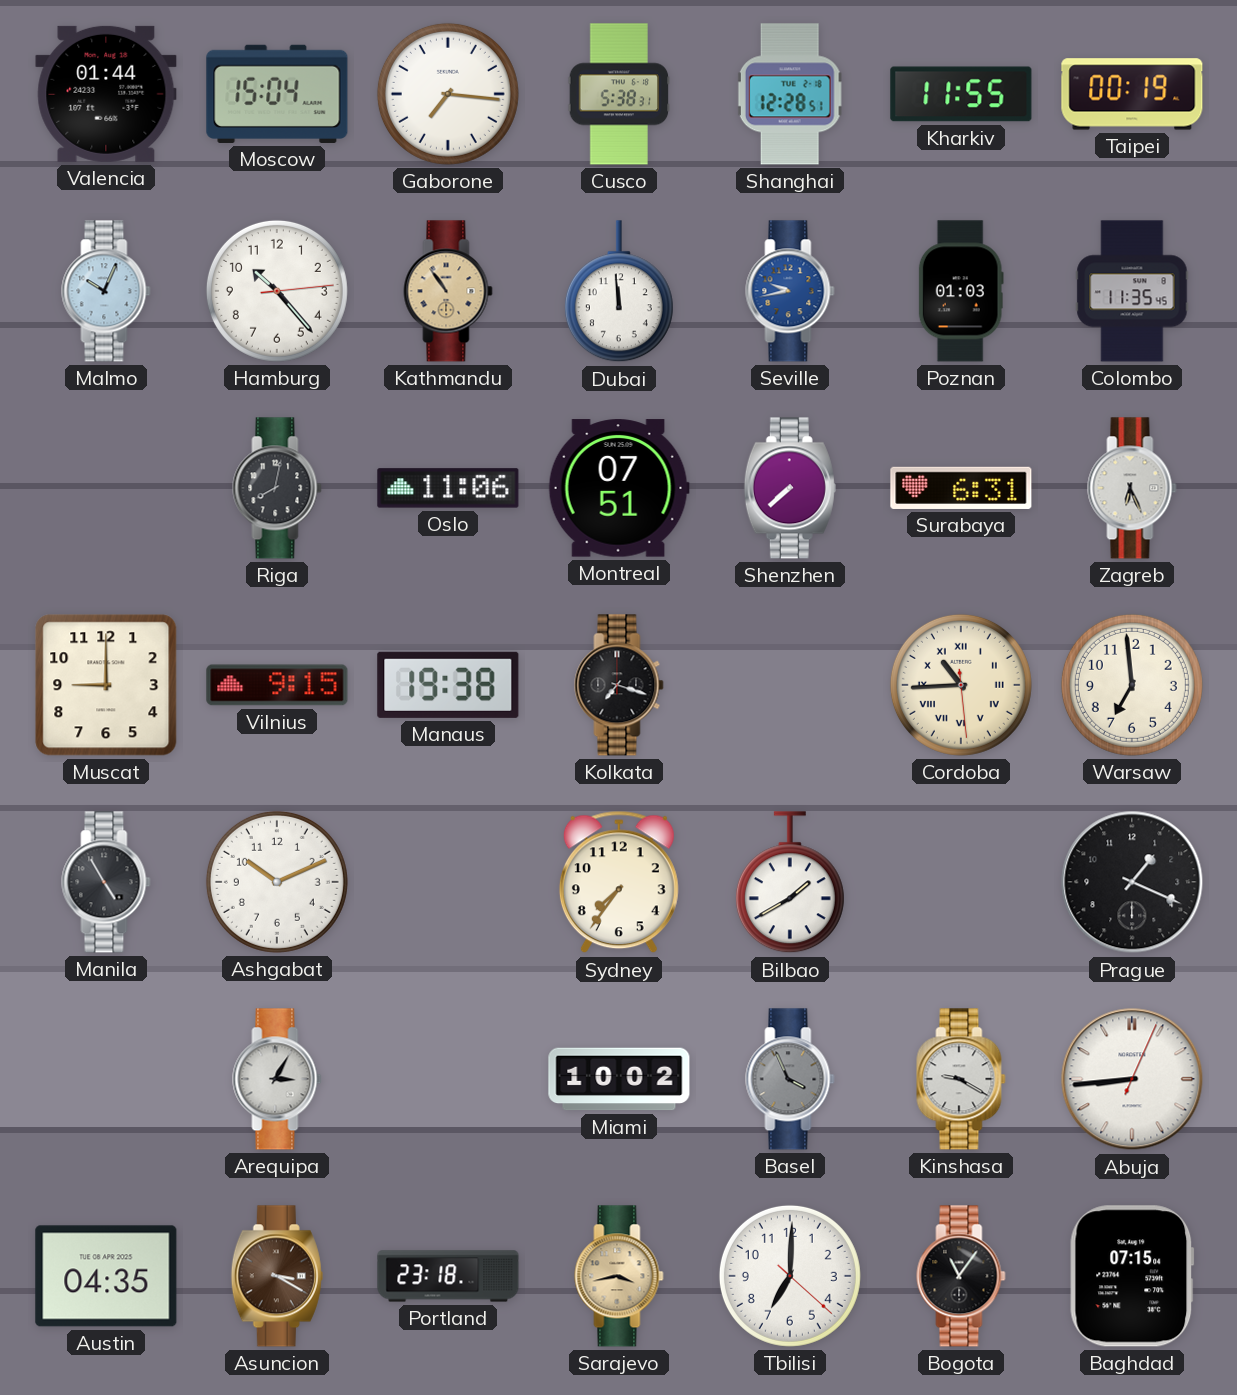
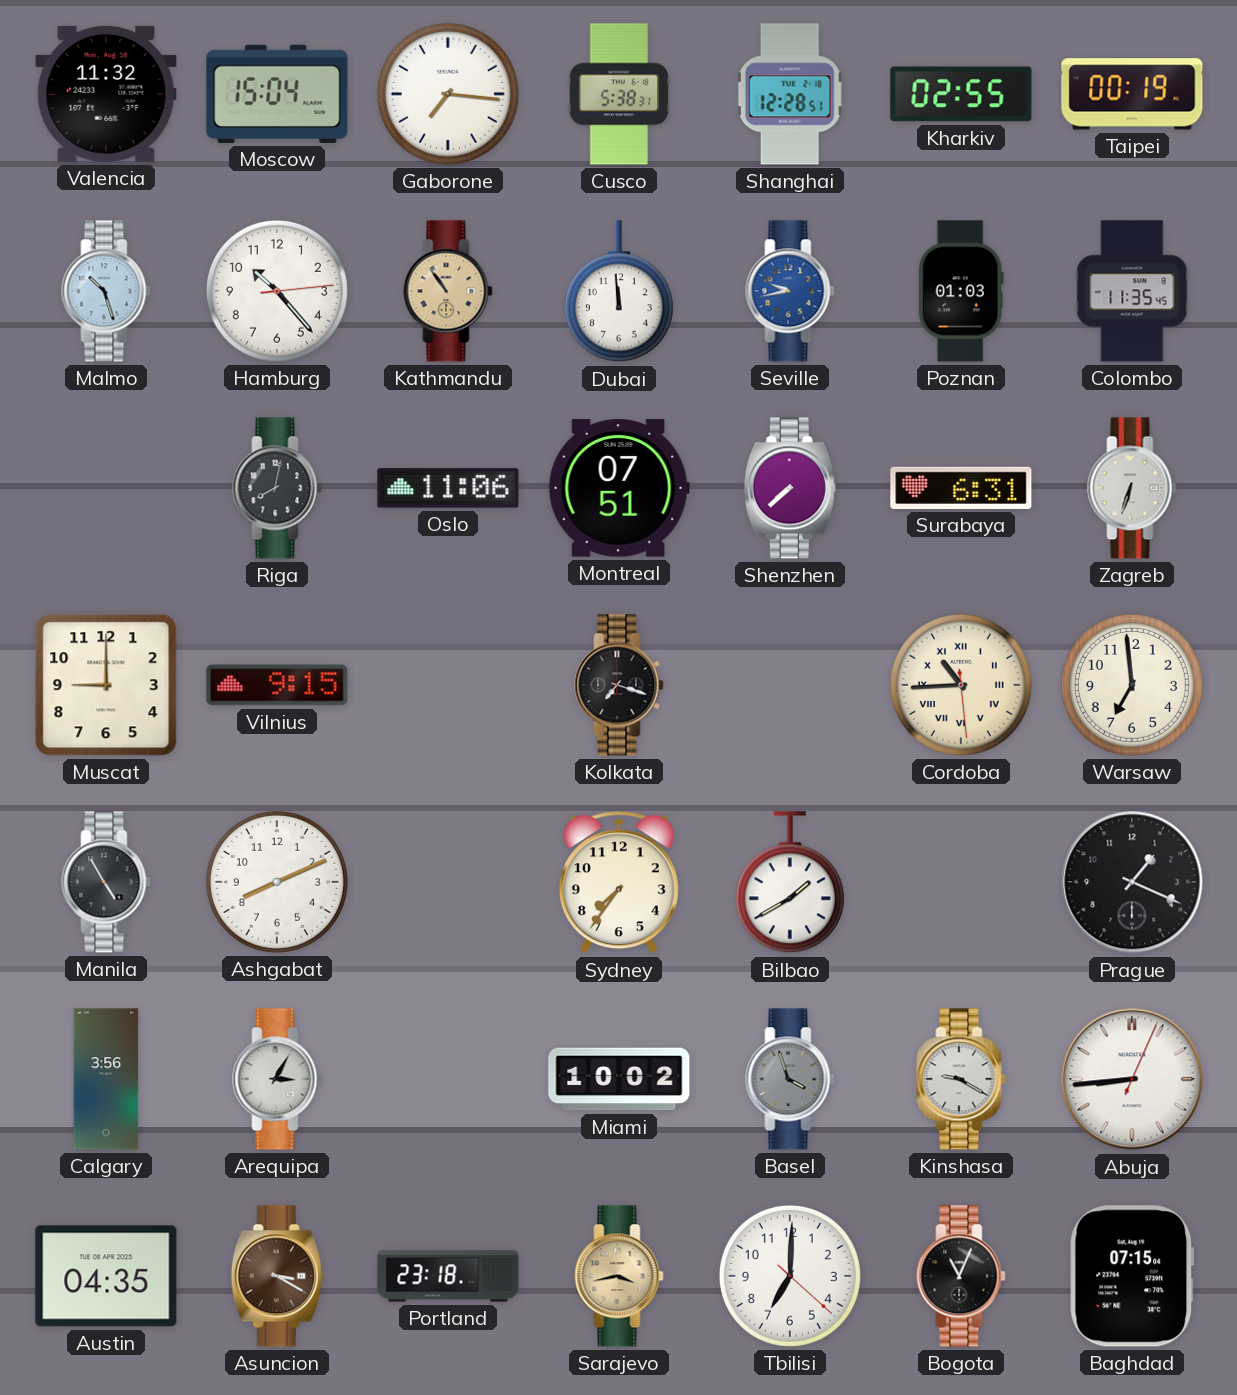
Valencia: 01:44 -> 11:32
Kharkiv: 11:55 -> 02:55
Malmo: 10:04 -> 10:27
Zagreb: 6:26 -> 6:33
Manaus: 19:38 -> none
Ashgabat: 10:11 -> 8:11
Calgary: none -> 3:56
Basel: 3:56 -> 3:57
Bogota: 11:06 -> 11:04
